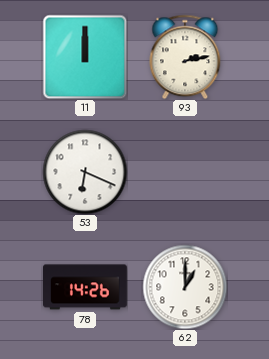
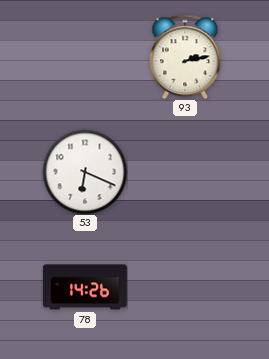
11: 12:00 -> none
62: 1:00 -> none
